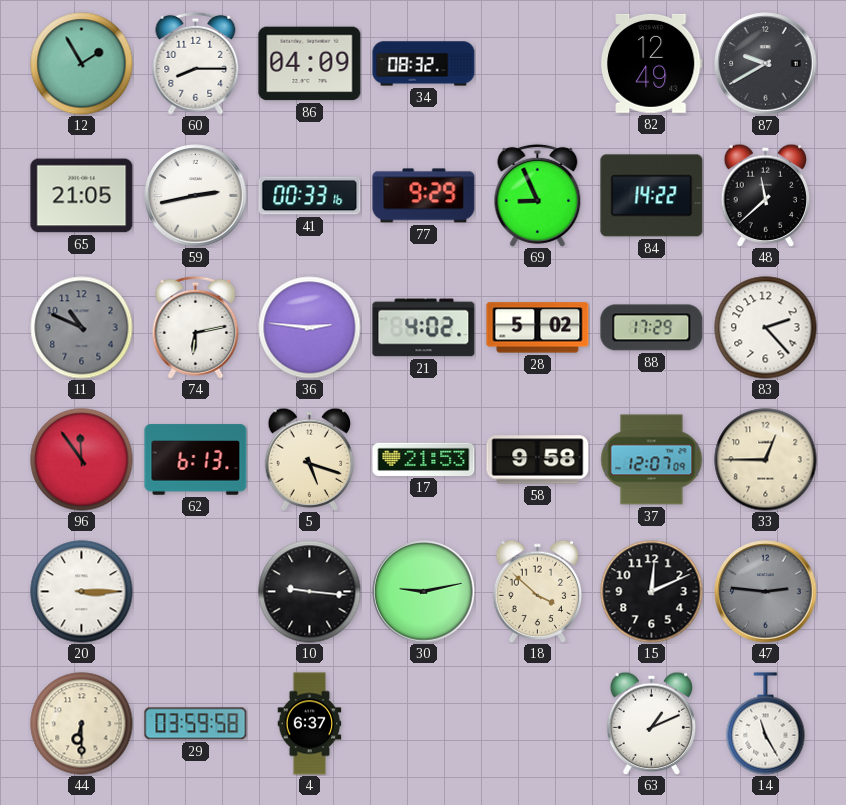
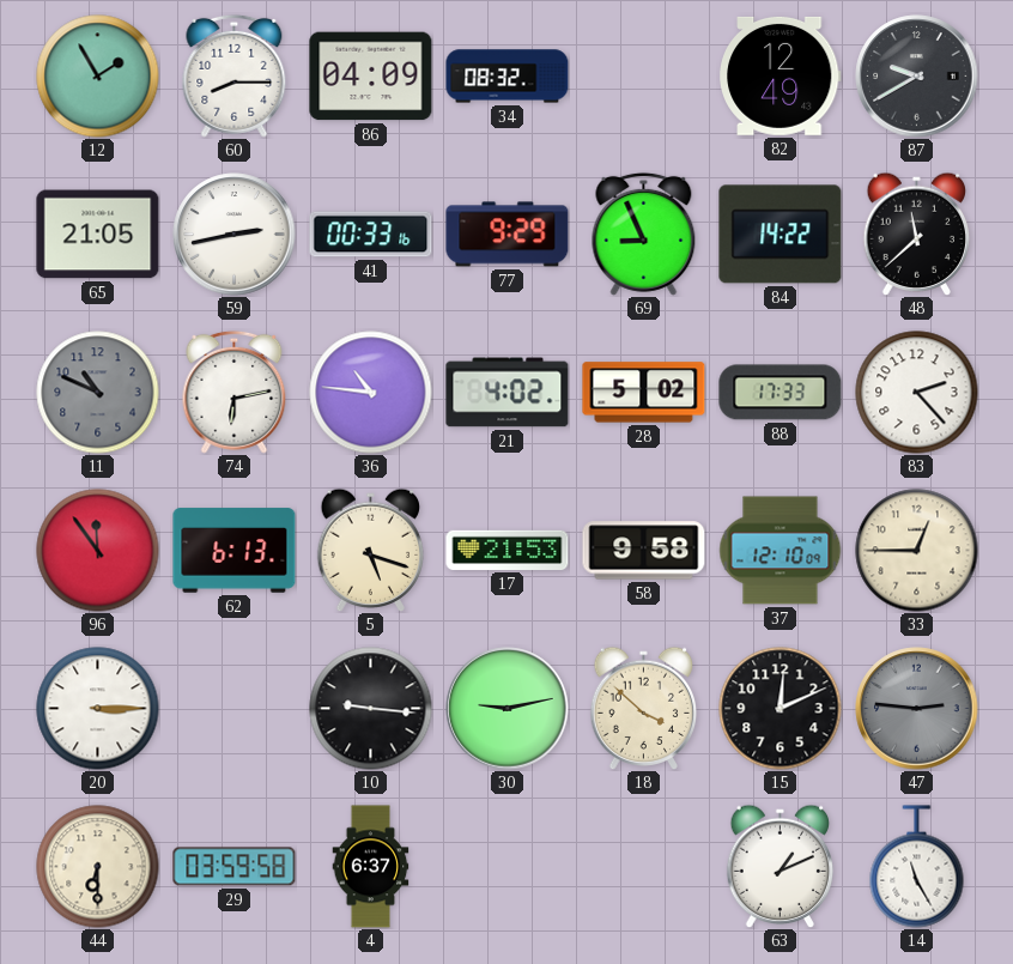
36: 2:46 -> 10:46
88: 17:29 -> 17:33
37: 12:07 -> 12:10
